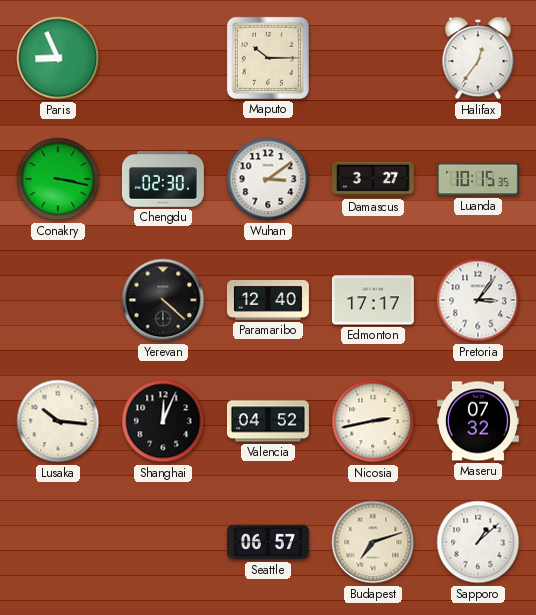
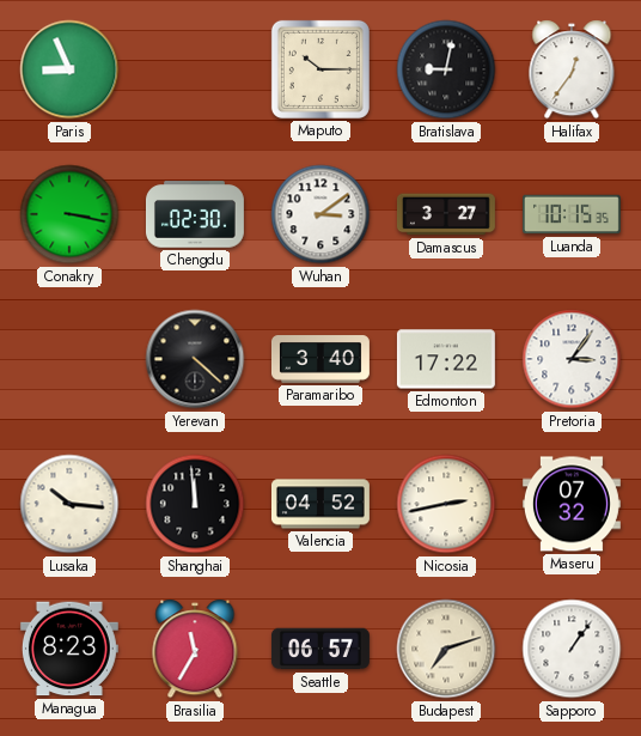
Bratislava: none -> 9:02
Paramaribo: 12:40 -> 3:40
Edmonton: 17:17 -> 17:22
Shanghai: 12:04 -> 11:59
Managua: none -> 8:23
Brasilia: none -> 11:35
Sapporo: 1:08 -> 1:06
